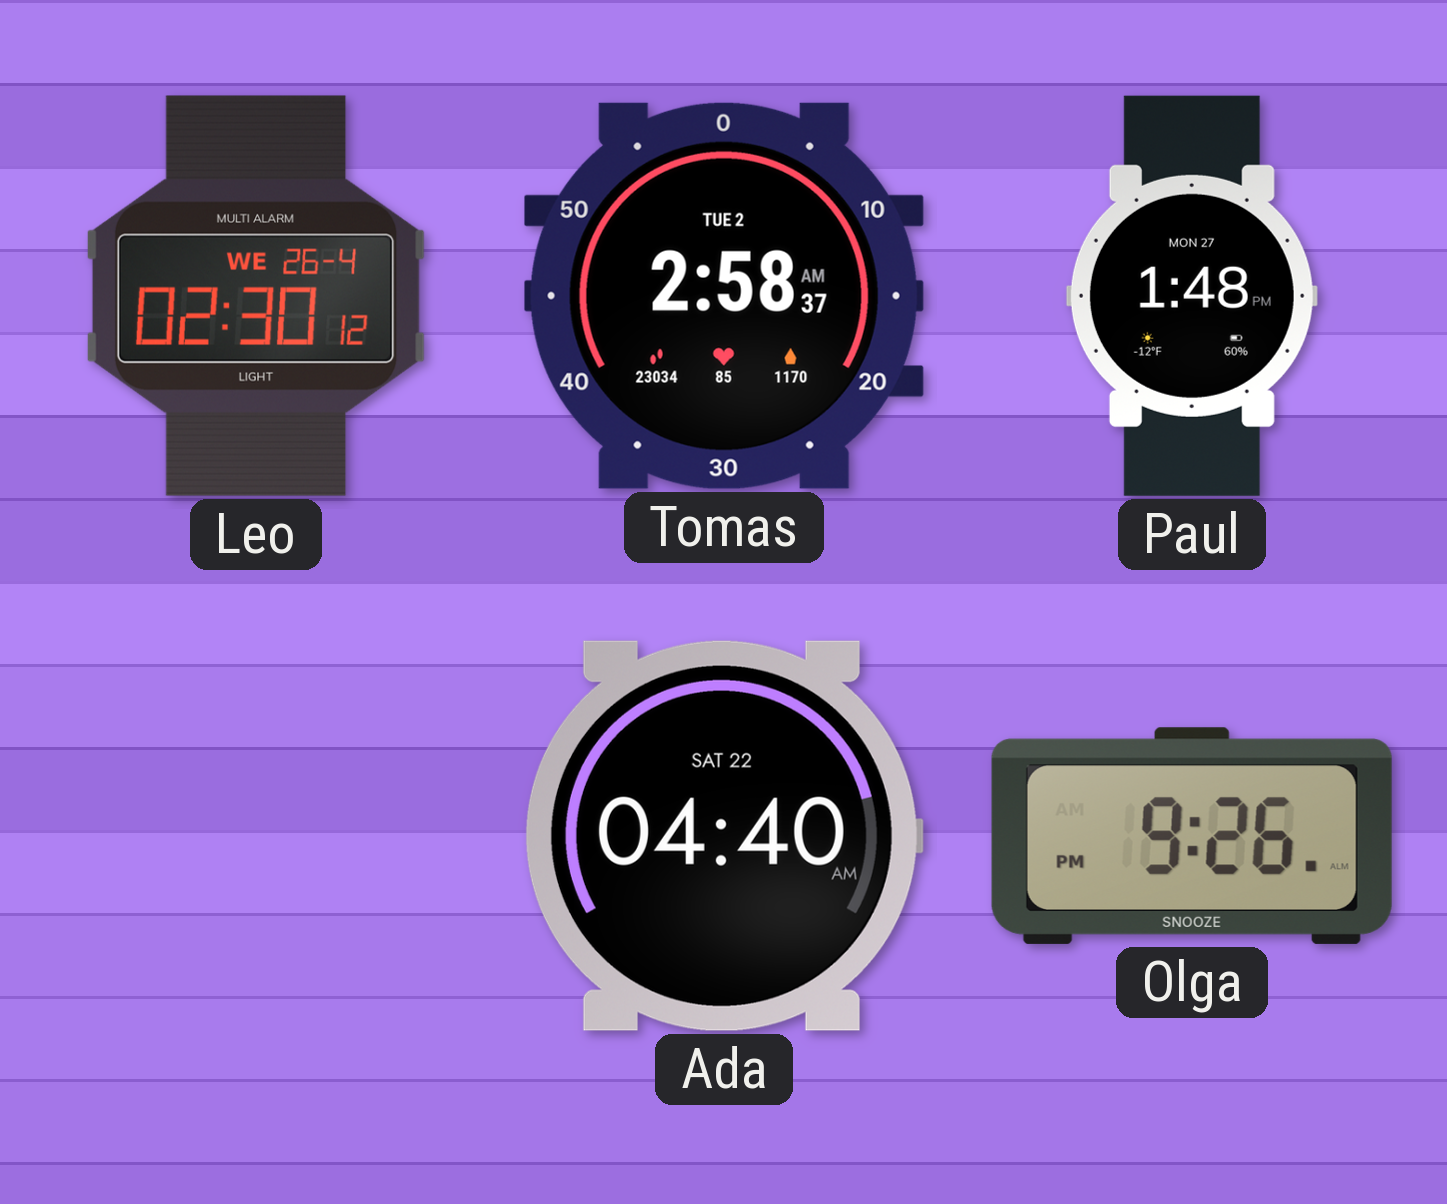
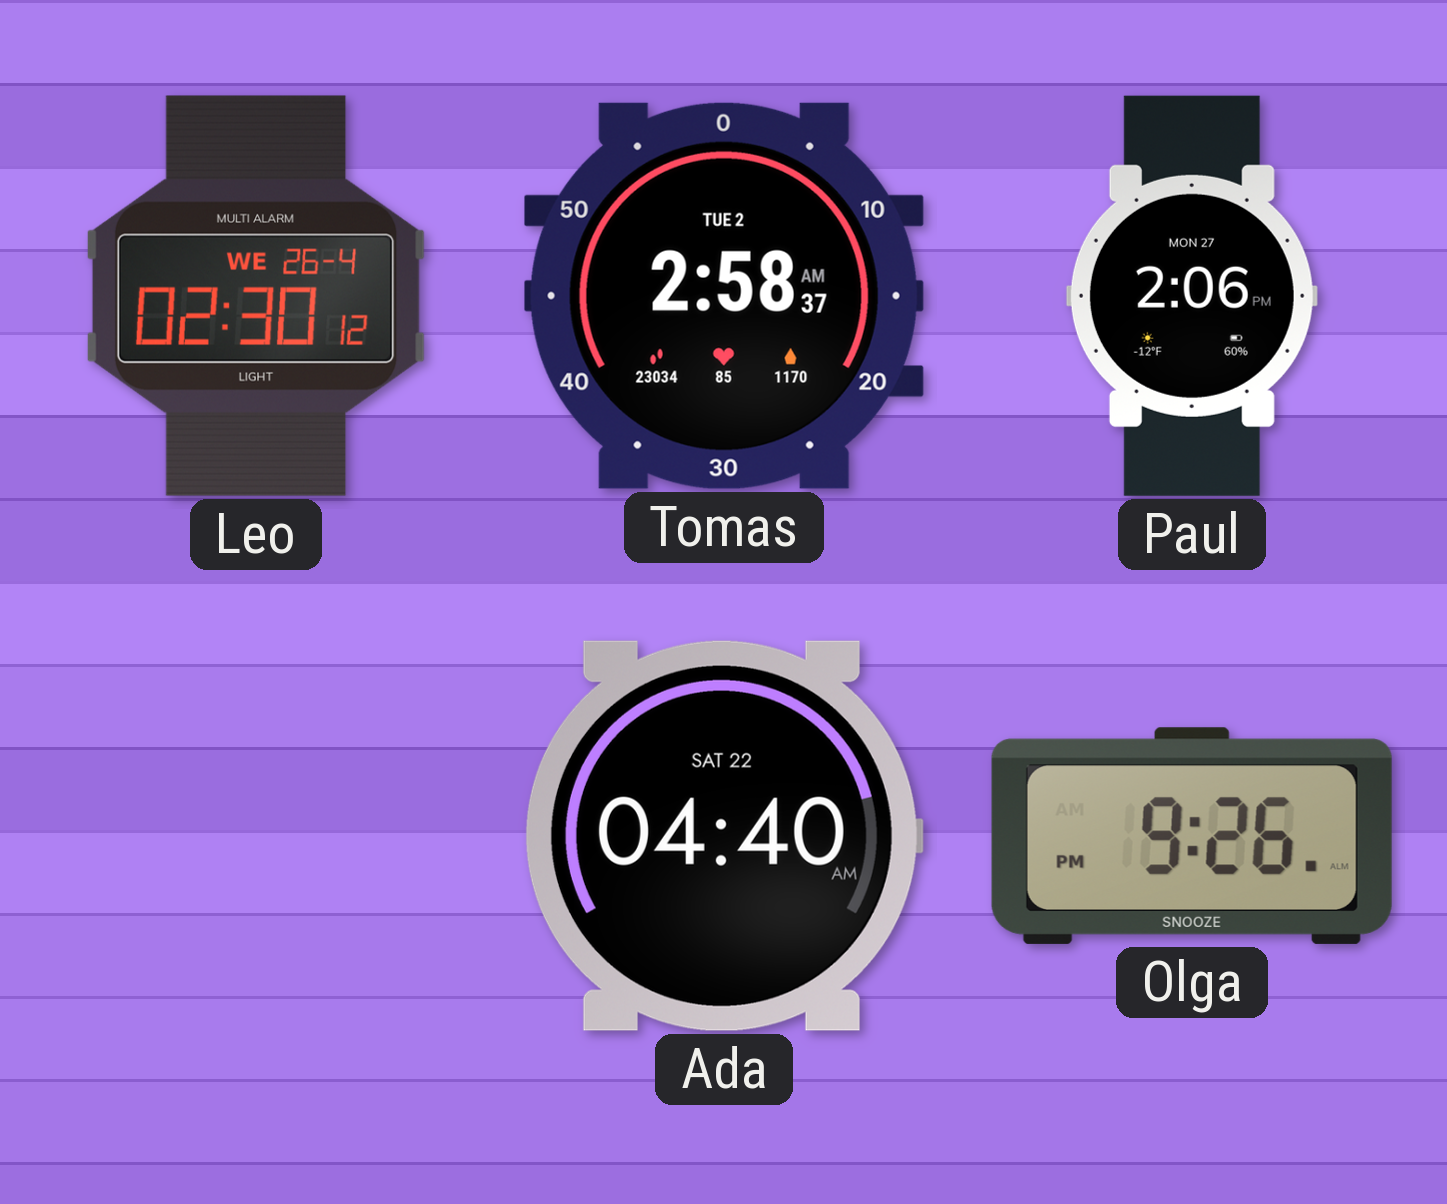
Paul: 1:48 -> 2:06
